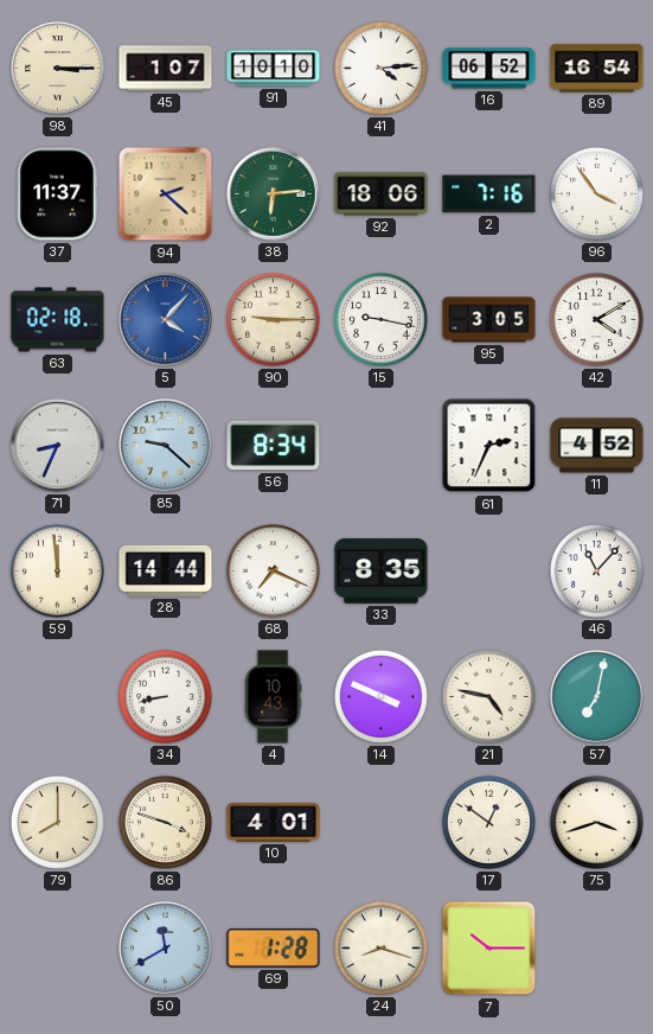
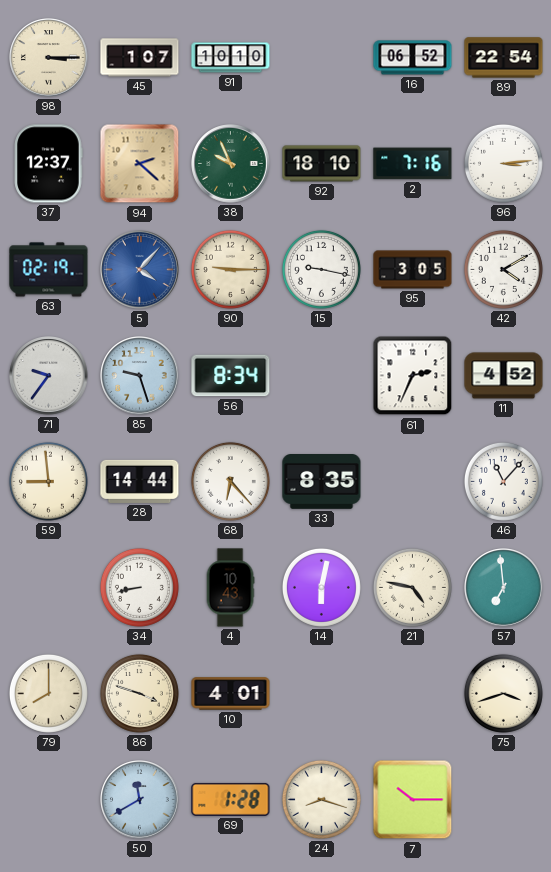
41: 4:14 -> none
89: 16:54 -> 22:54
37: 11:37 -> 12:37
38: 6:14 -> 9:56
92: 18:06 -> 18:10
96: 3:54 -> 3:14
63: 02:18 -> 02:19
71: 8:34 -> 9:36
85: 9:22 -> 9:27
59: 11:59 -> 8:59
68: 7:19 -> 6:23
14: 3:49 -> 6:02
57: 7:02 -> 6:59
17: 12:51 -> none
